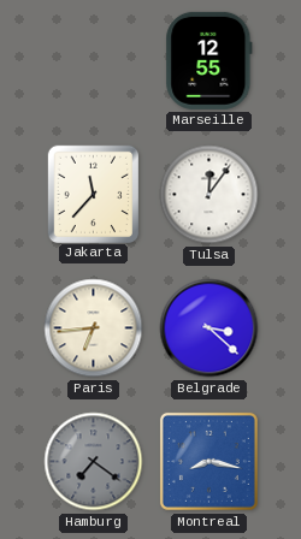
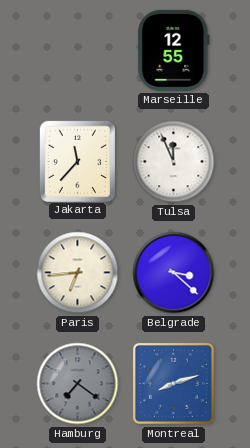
Tulsa: 12:06 -> 11:56
Montreal: 8:17 -> 8:12
